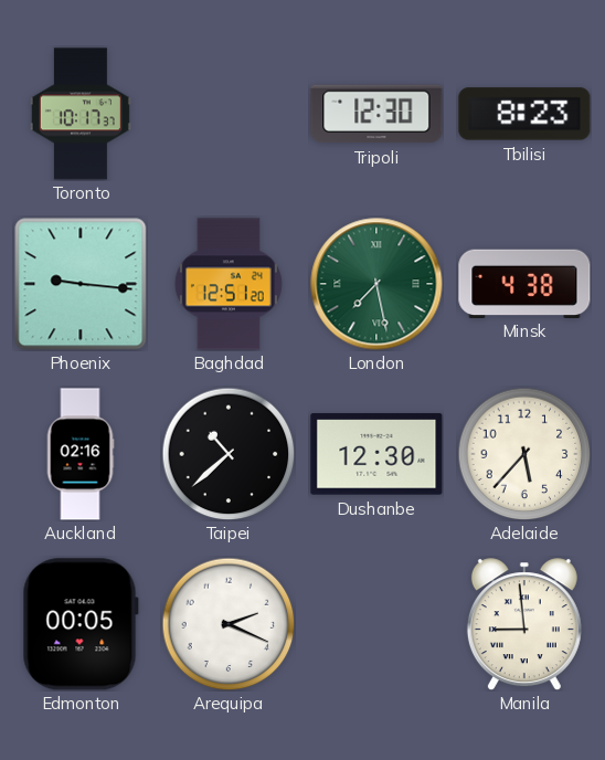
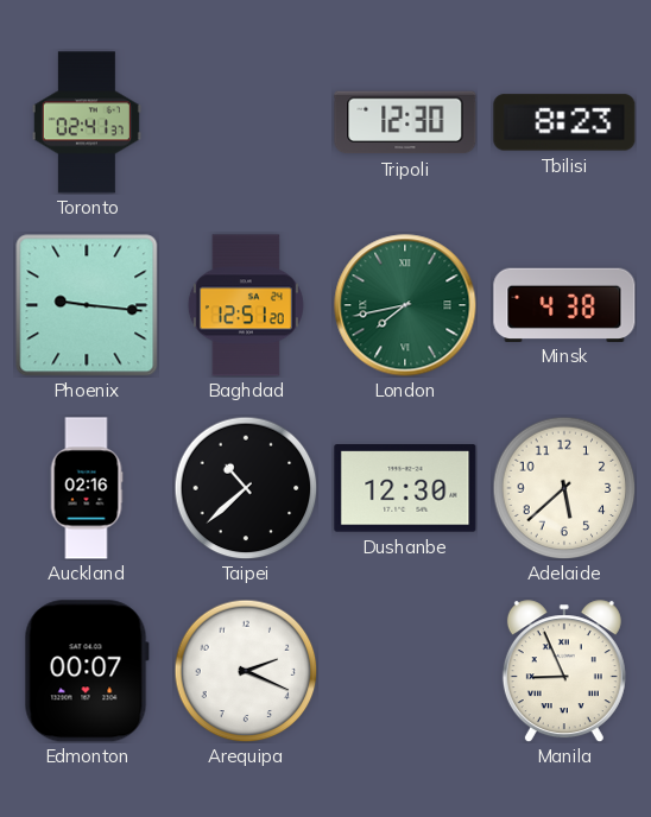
Toronto: 10:17 -> 02:41
London: 7:28 -> 7:43
Adelaide: 5:37 -> 5:38
Edmonton: 00:05 -> 00:07
Manila: 8:59 -> 8:56
